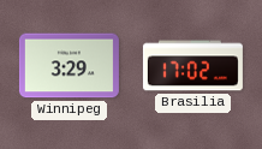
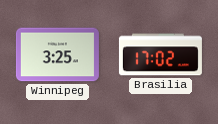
Winnipeg: 3:29 -> 3:25
